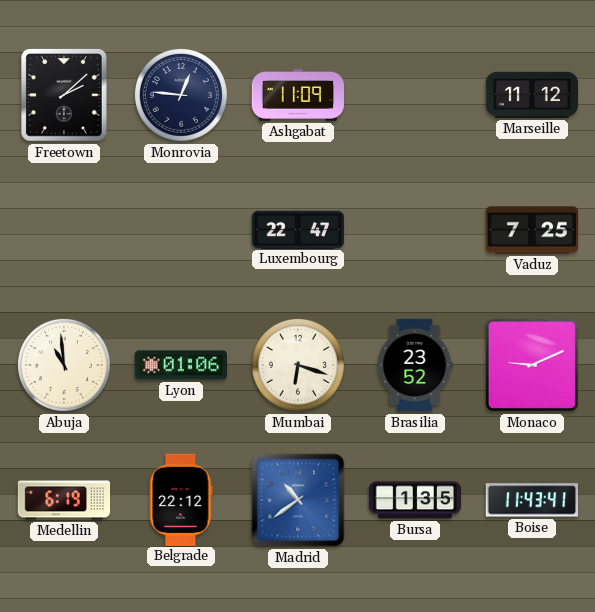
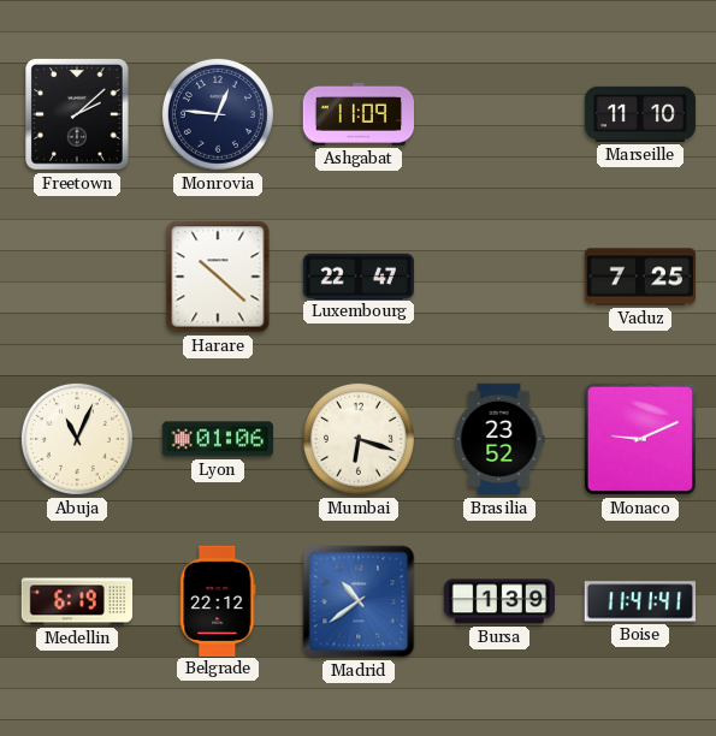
Marseille: 11:12 -> 11:10
Harare: none -> 10:22
Abuja: 10:59 -> 11:04
Bursa: 1:35 -> 1:39
Boise: 11:43 -> 11:41
